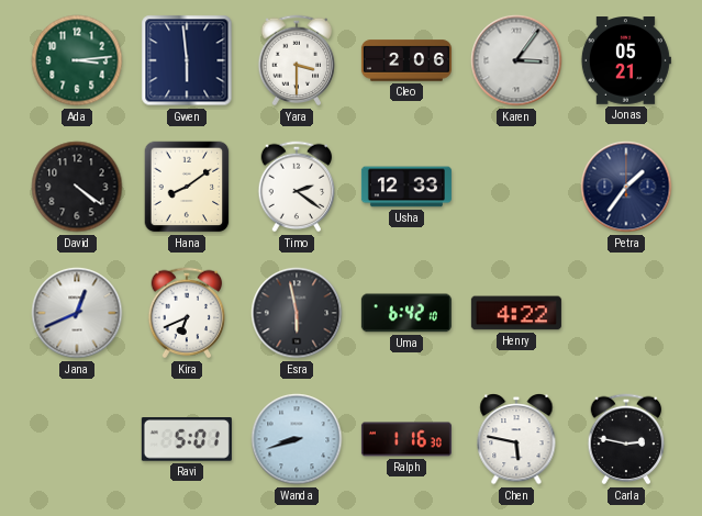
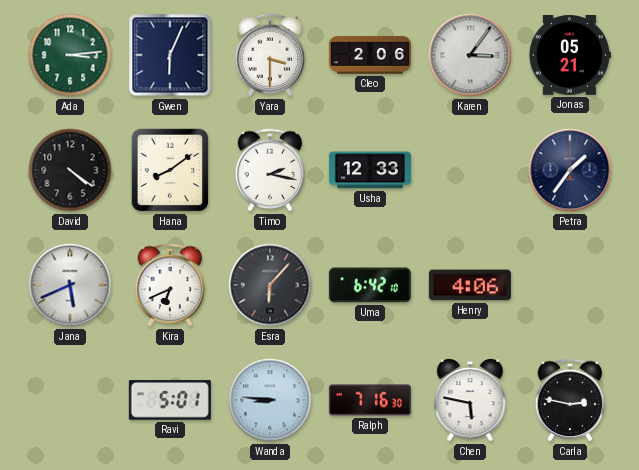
Gwen: 5:59 -> 6:04
Timo: 2:21 -> 2:17
Jana: 12:41 -> 5:41
Esra: 5:58 -> 6:07
Henry: 4:22 -> 4:06
Wanda: 8:42 -> 8:46
Ralph: 1:16 -> 7:16
